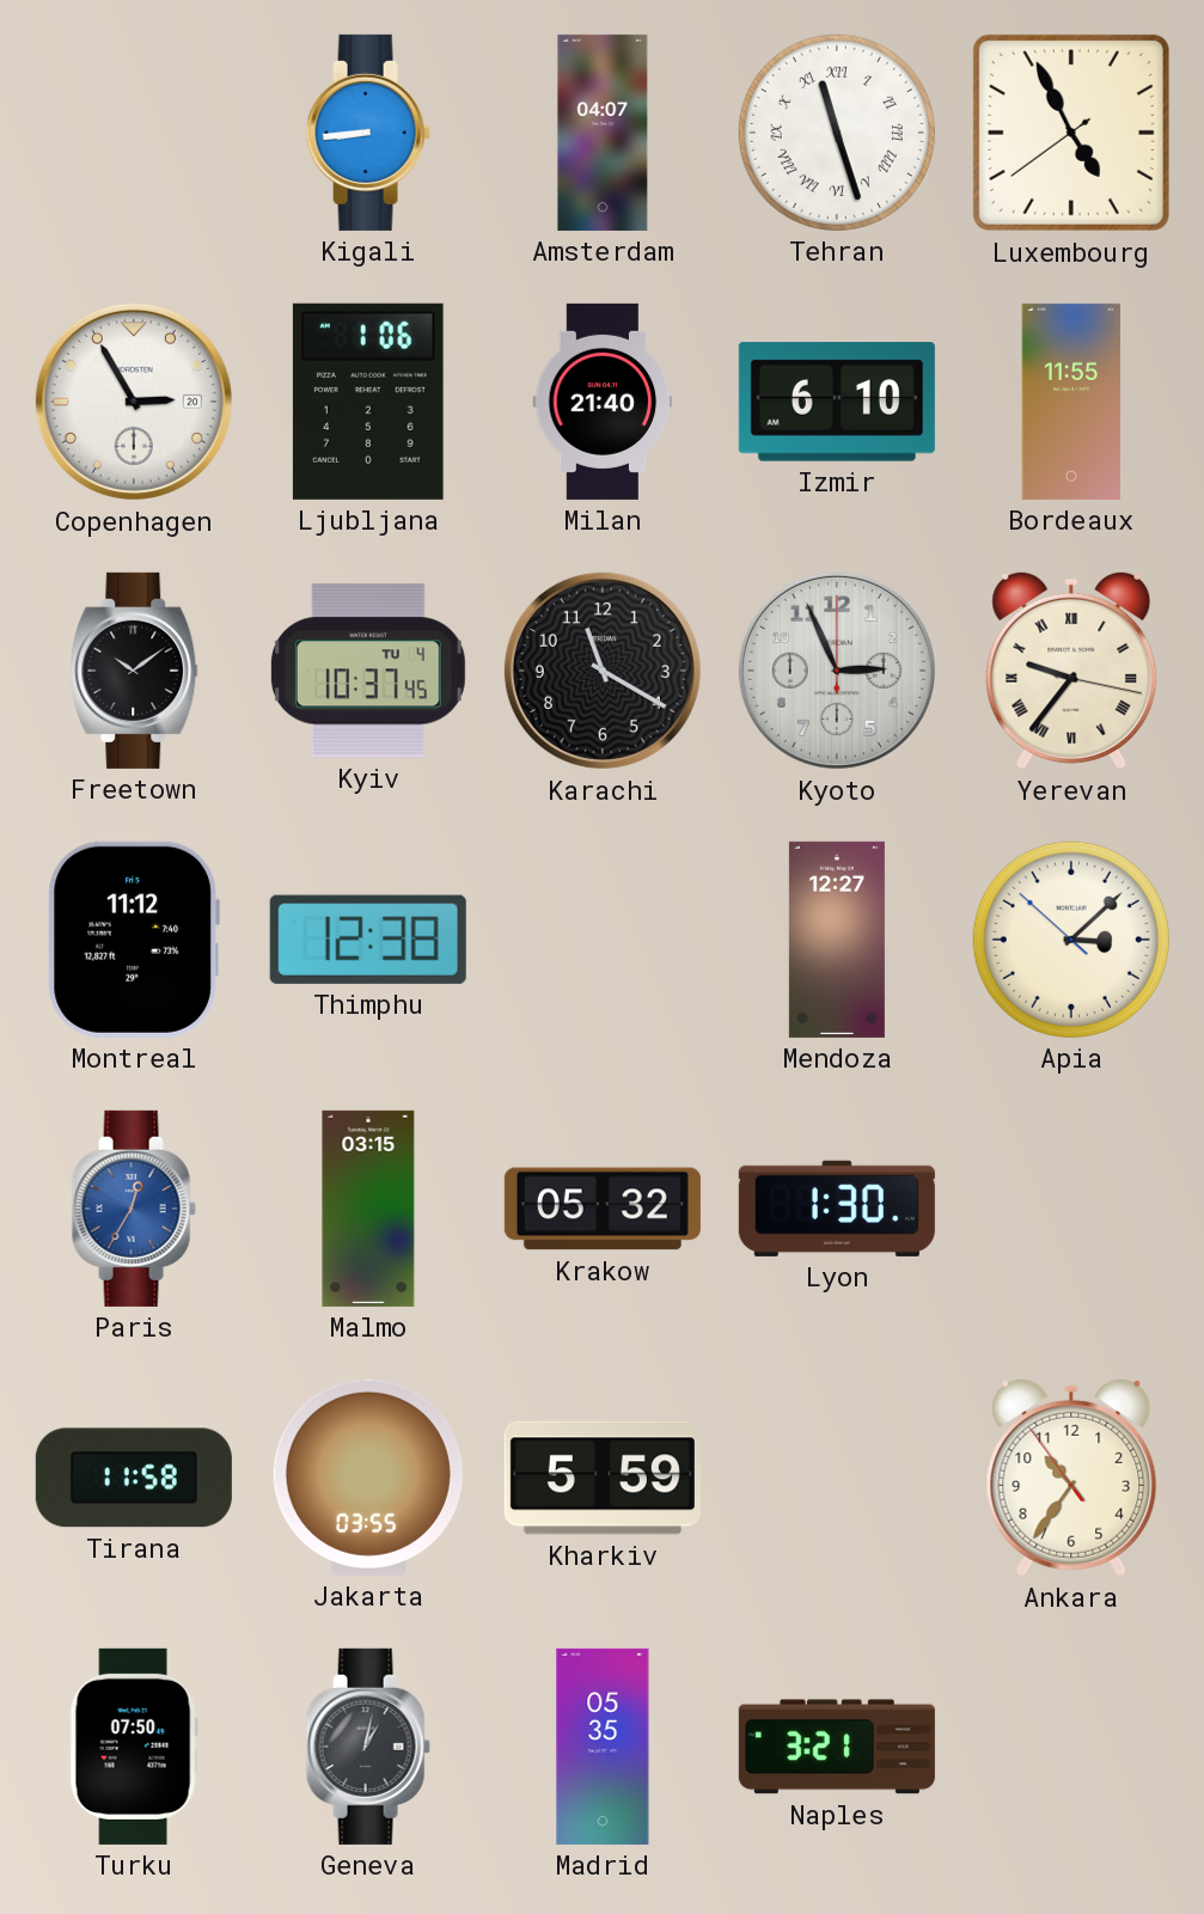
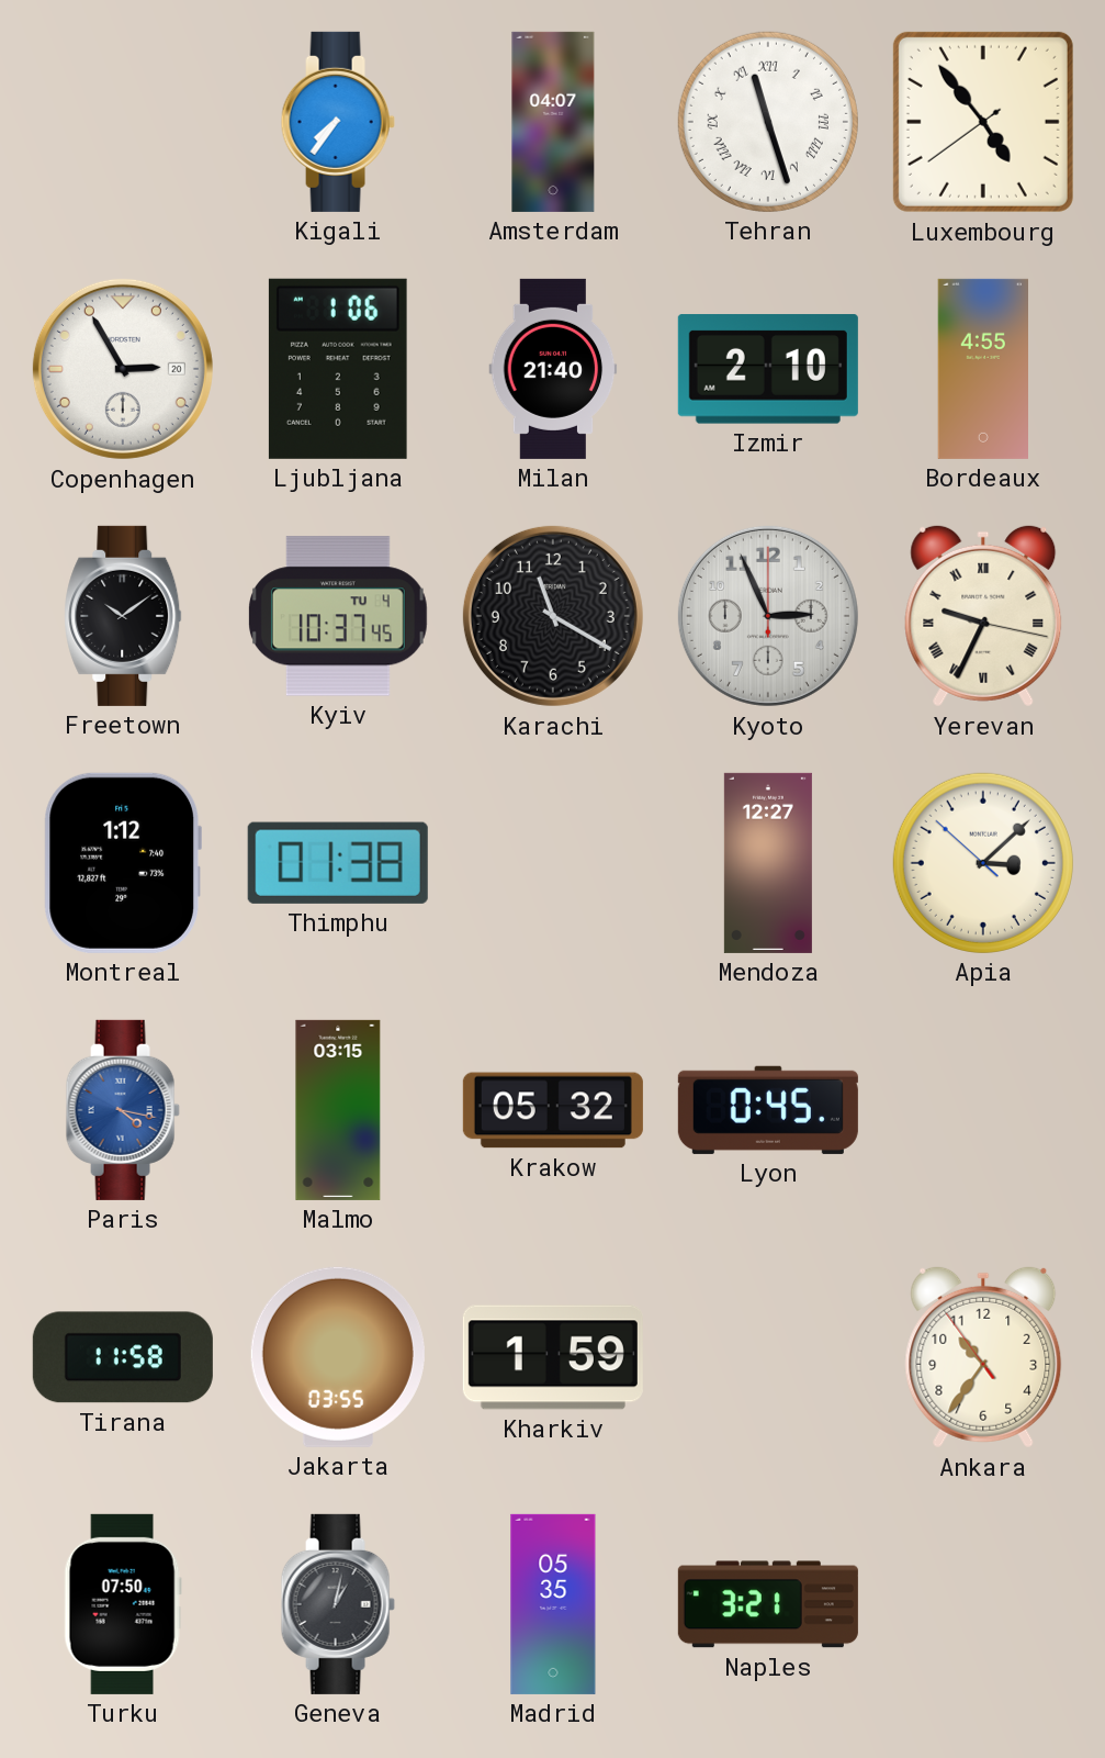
Kigali: 8:44 -> 7:36
Luxembourg: 4:55 -> 4:53
Izmir: 6:10 -> 2:10
Bordeaux: 11:55 -> 4:55
Yerevan: 9:36 -> 9:34
Montreal: 11:12 -> 1:12
Thimphu: 12:38 -> 01:38
Paris: 12:35 -> 4:17
Lyon: 1:30 -> 0:45
Kharkiv: 5:59 -> 1:59
